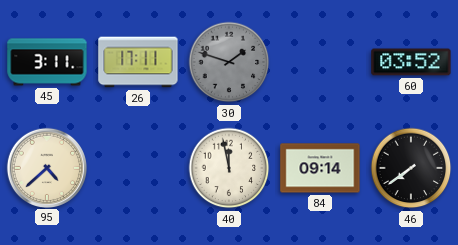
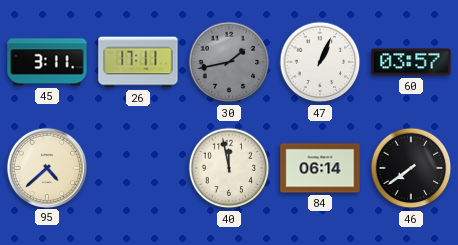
30: 1:48 -> 1:43
47: none -> 1:04
60: 03:52 -> 03:57
84: 09:14 -> 06:14
